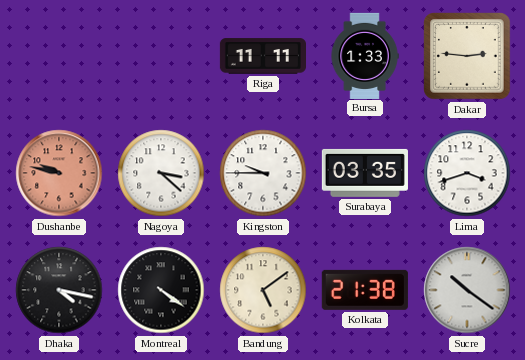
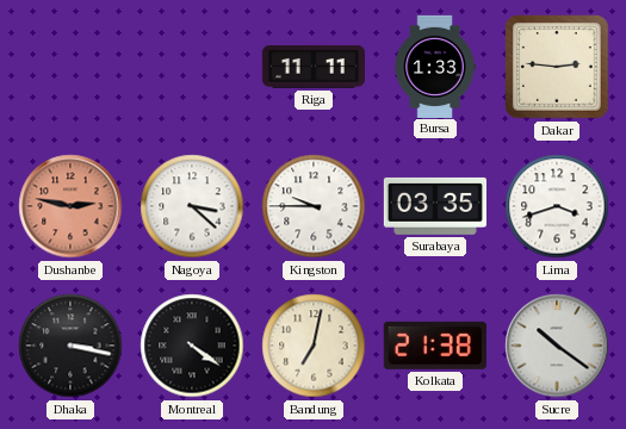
Dushanbe: 9:47 -> 2:47
Dhaka: 4:17 -> 3:17
Bandung: 5:09 -> 7:02
